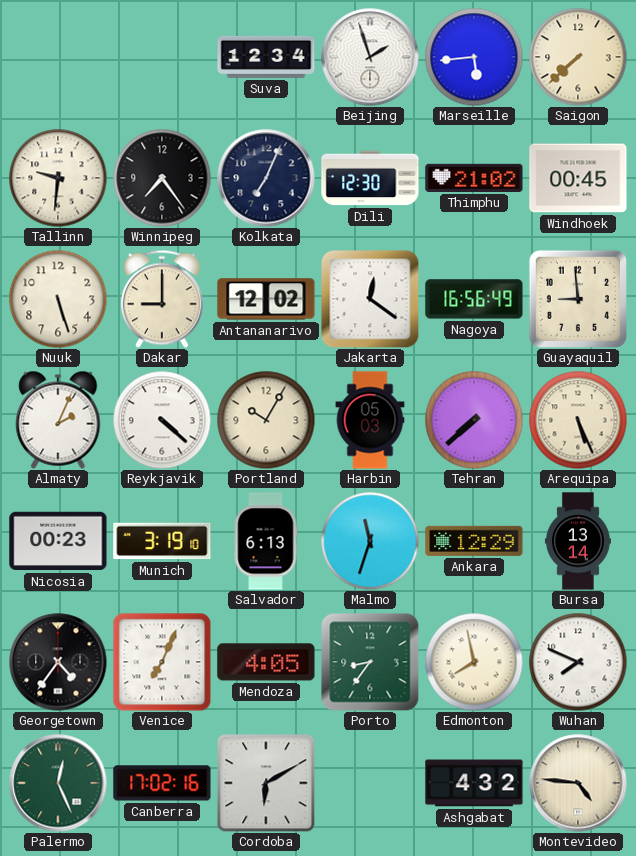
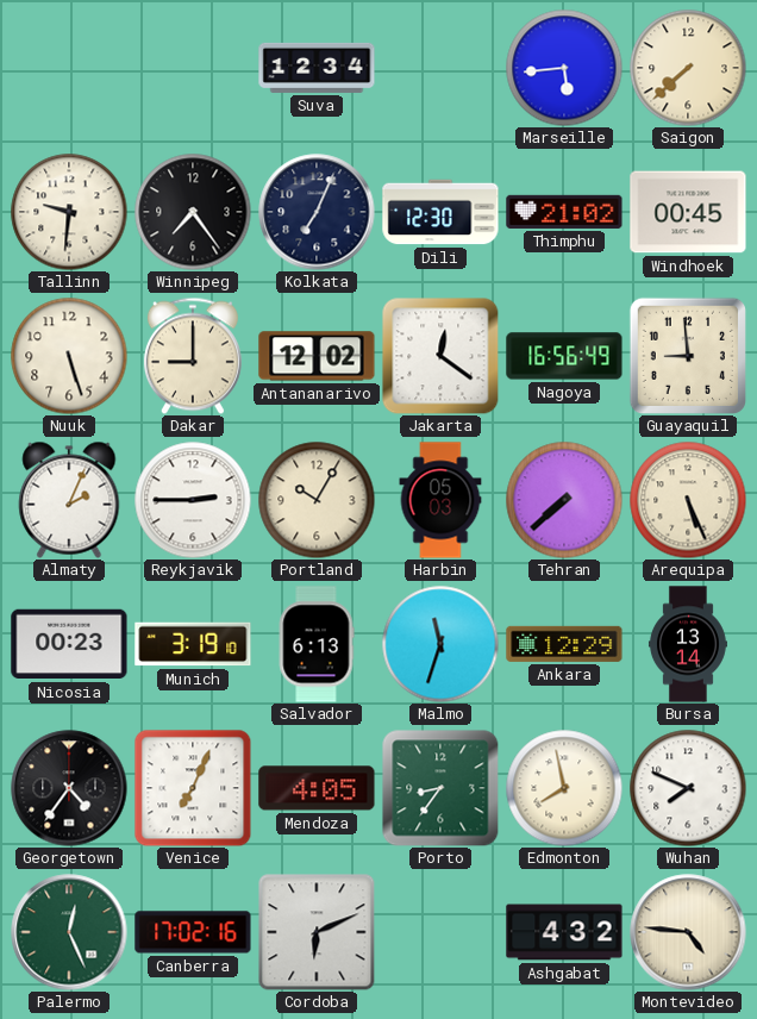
Beijing: 1:57 -> none
Reykjavik: 4:22 -> 2:45
Cordoba: 6:10 -> 6:11
